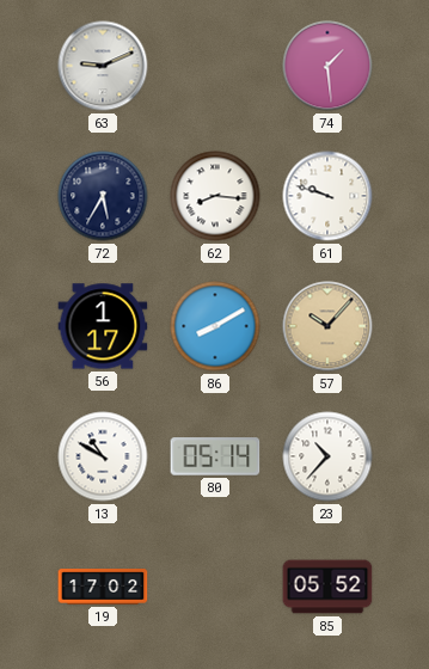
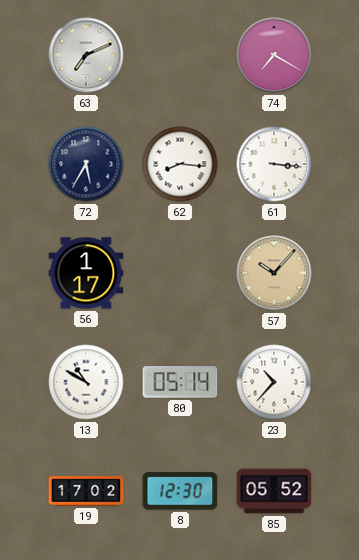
63: 9:11 -> 7:11
74: 1:29 -> 7:20
61: 9:48 -> 3:16
86: 8:10 -> none
8: none -> 12:30
